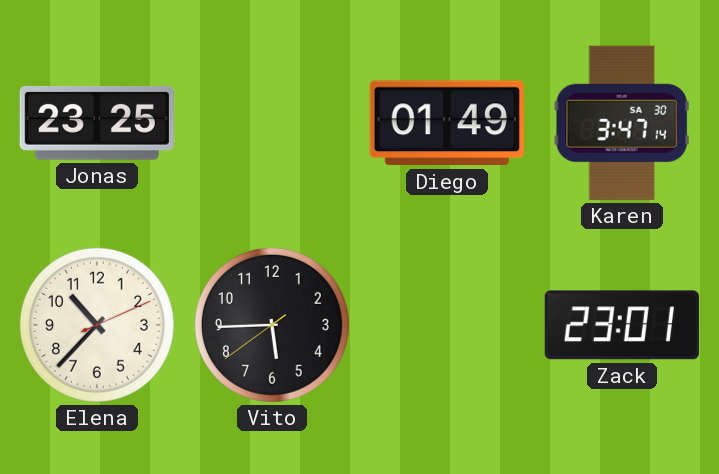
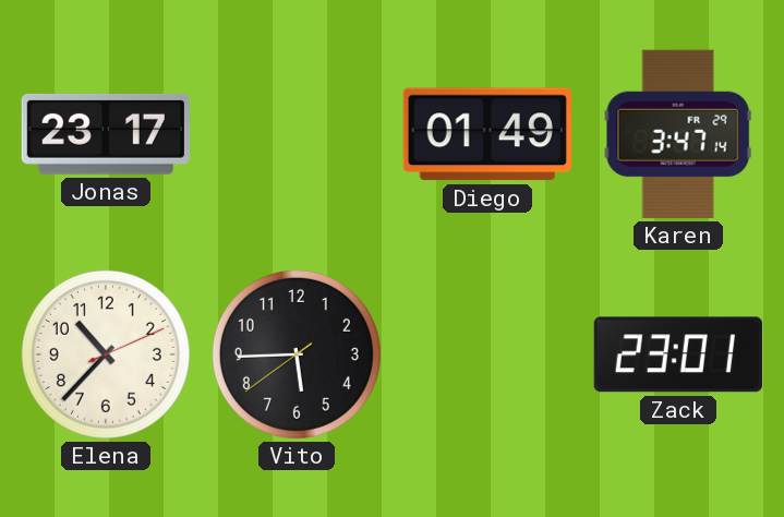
Jonas: 23:25 -> 23:17
Karen date: SA 30 -> FR 29
